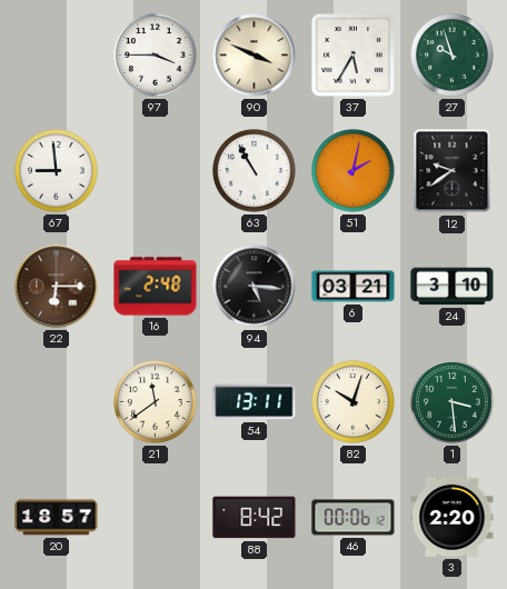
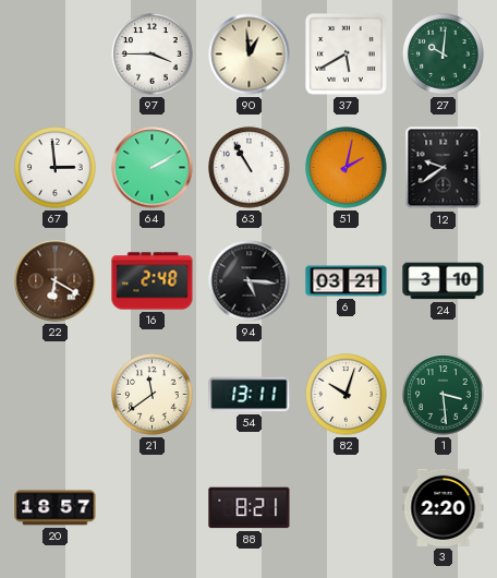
90: 3:49 -> 12:59
37: 5:35 -> 5:40
27: 9:57 -> 10:01
67: 8:59 -> 2:59
64: none -> 2:10
22: 6:15 -> 6:20
88: 8:42 -> 8:21
46: 00:06 -> none
